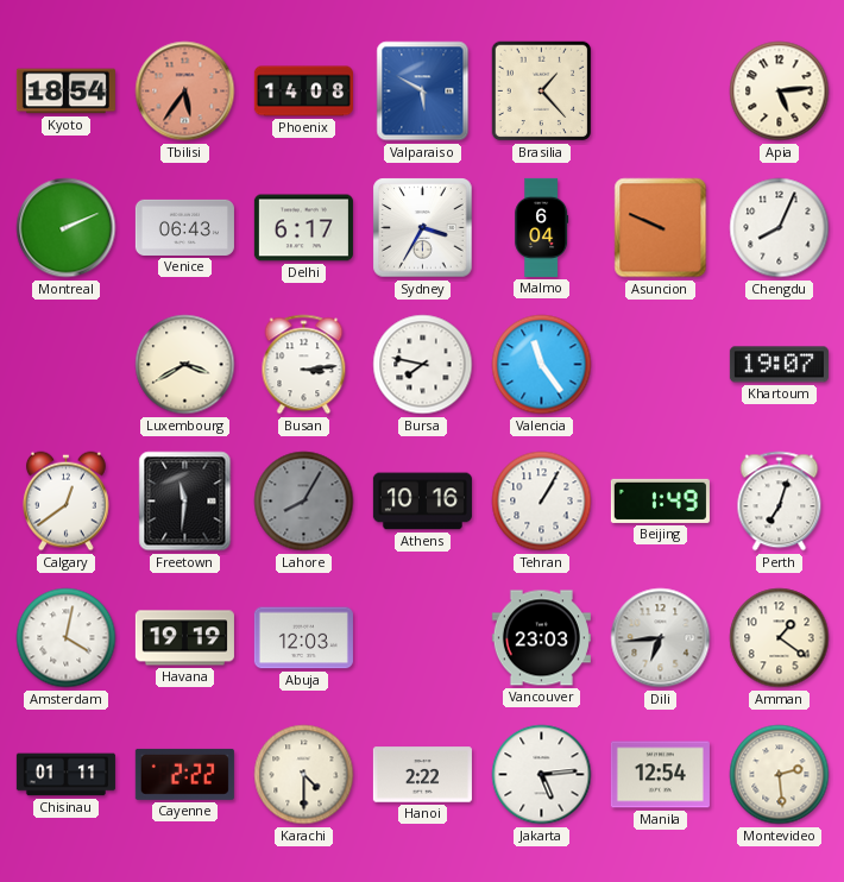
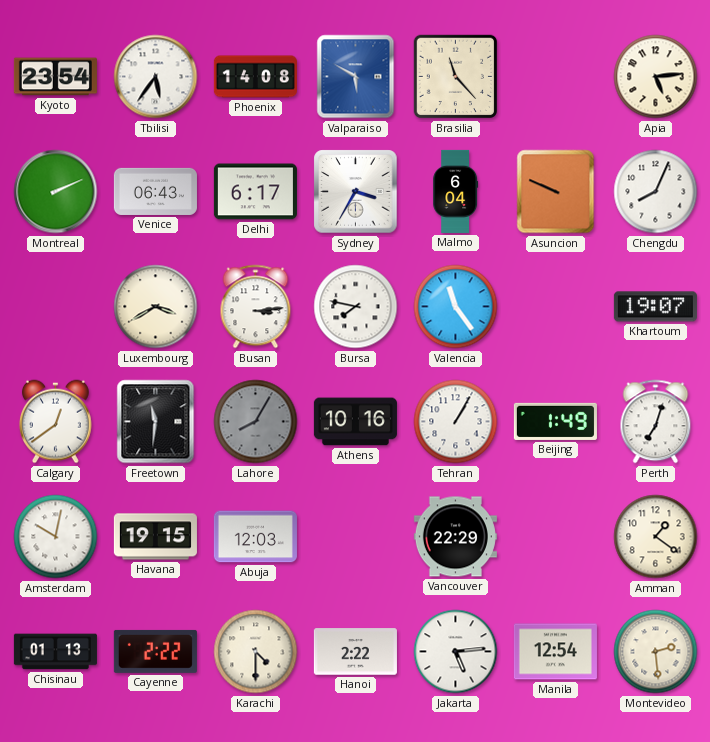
Kyoto: 18:54 -> 23:54
Tbilisi dial: salmon -> white
Brasilia: 1:23 -> 11:23
Amsterdam: 4:02 -> 10:02
Havana: 19:19 -> 19:15
Vancouver: 23:03 -> 22:29
Dili: 6:44 -> none
Chisinau: 01:11 -> 01:13
